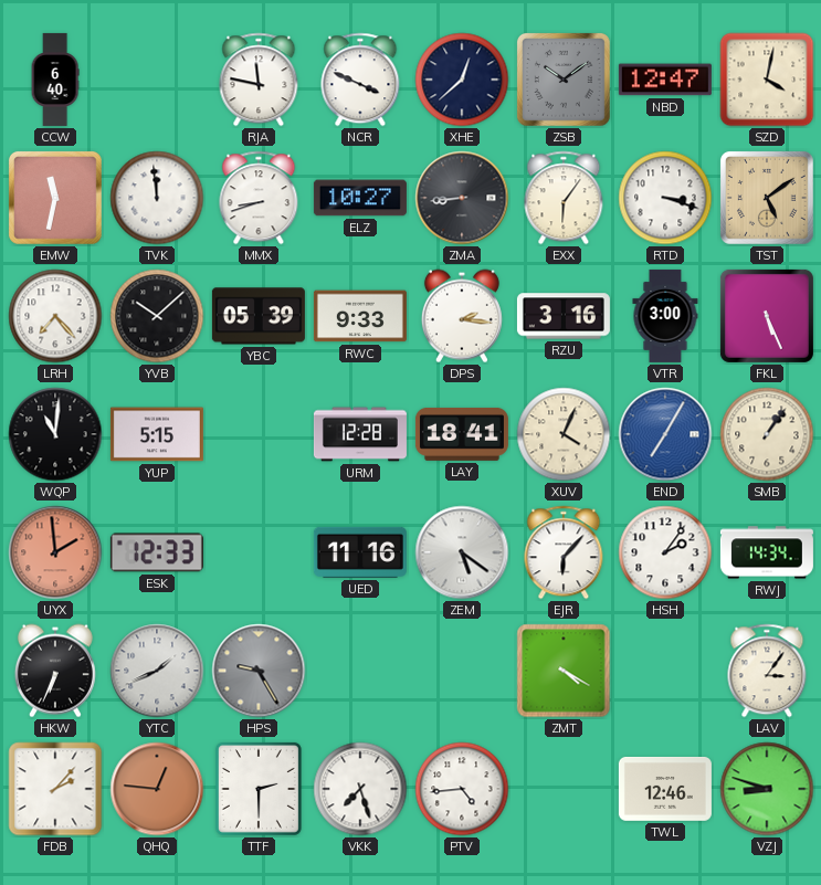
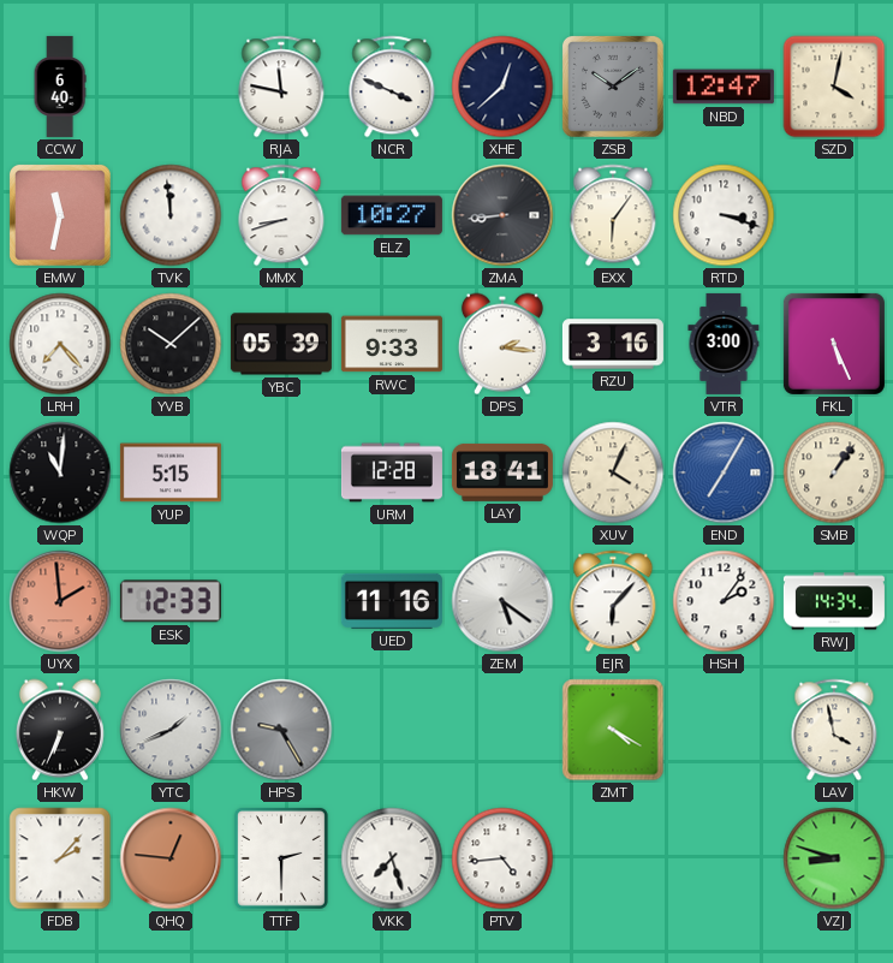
TST: 5:09 -> none
LAV: 3:06 -> 3:58
TWL: 12:46 -> none
